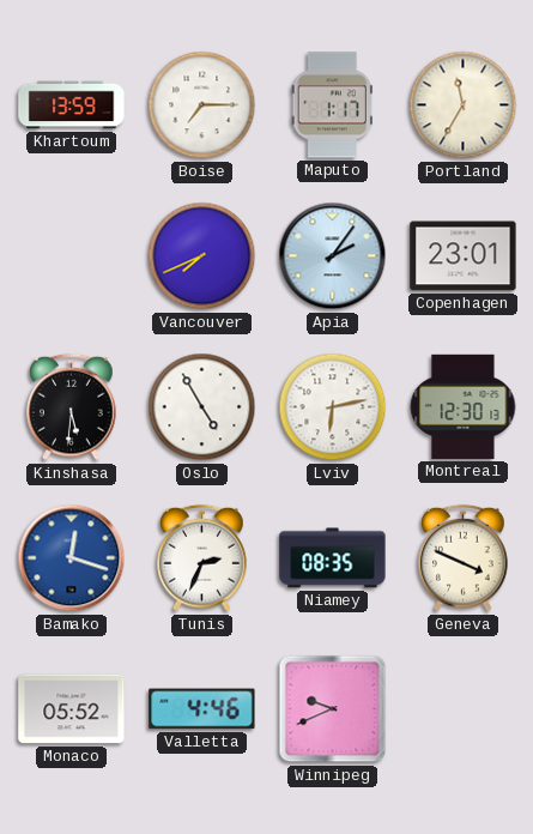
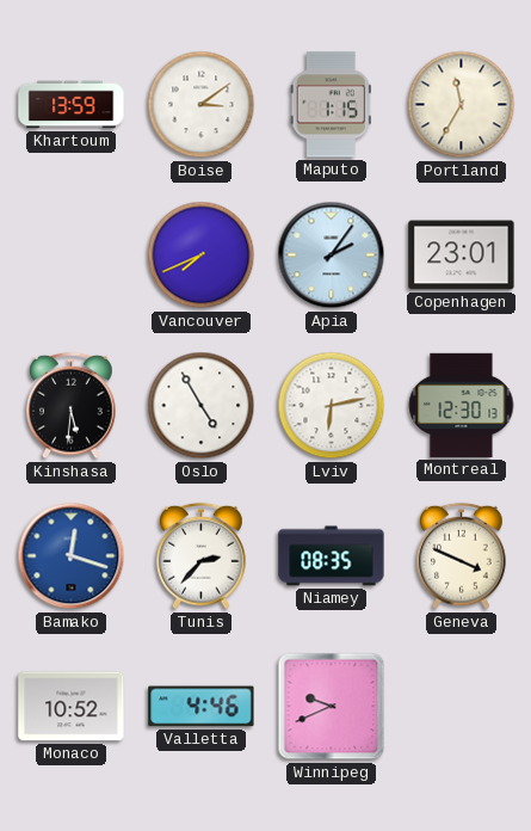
Boise: 7:15 -> 3:09
Maputo: 1:17 -> 1:15
Tunis: 2:34 -> 2:37
Monaco: 05:52 -> 10:52
